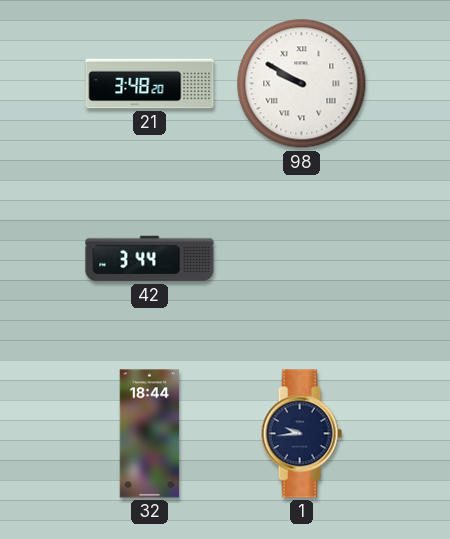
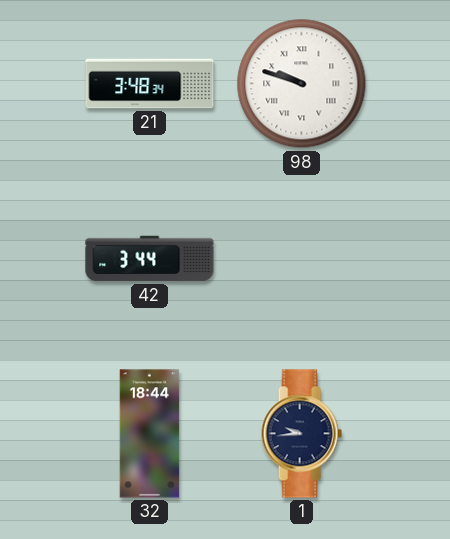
21: 3:48:20 -> 3:48:34
98: 9:50 -> 9:48
